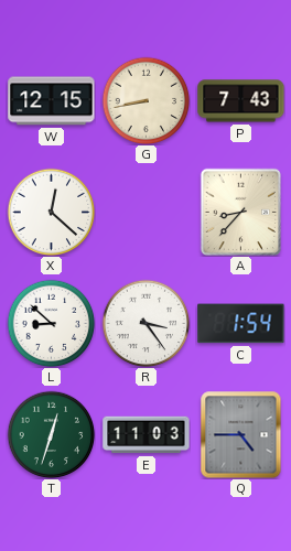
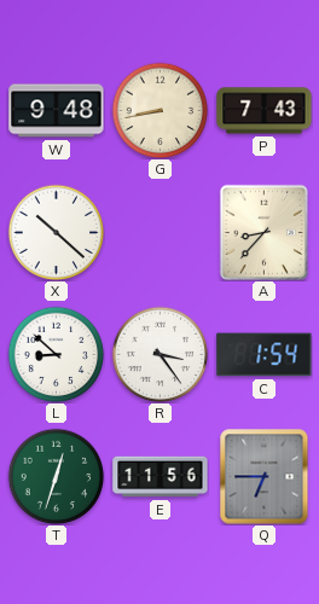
W: 12:15 -> 9:48
X: 12:22 -> 10:22
E: 11:03 -> 11:56
Q: 4:45 -> 6:45
